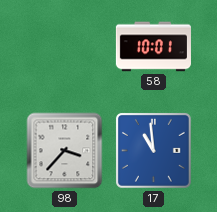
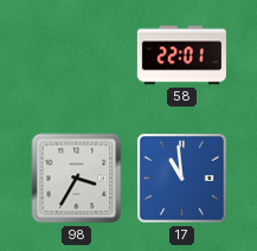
58: 10:01 -> 22:01
98: 3:37 -> 3:35
